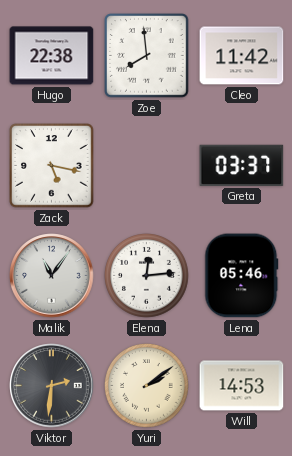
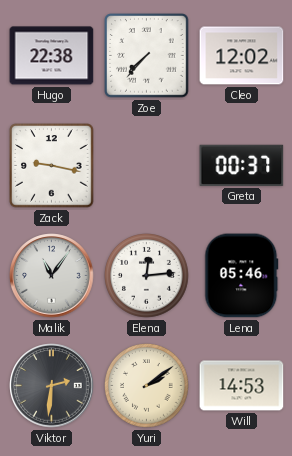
Zoe: 7:59 -> 7:37
Cleo: 11:42 -> 12:02
Zack: 5:17 -> 9:17
Greta: 03:37 -> 00:37
